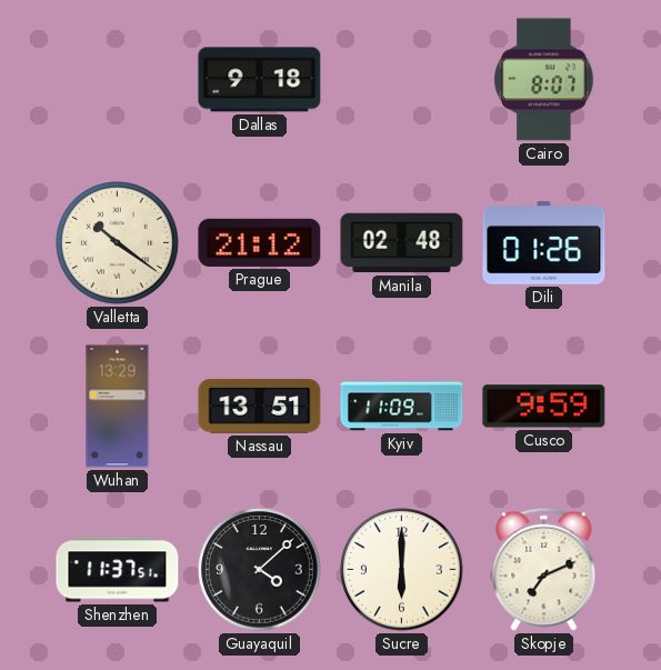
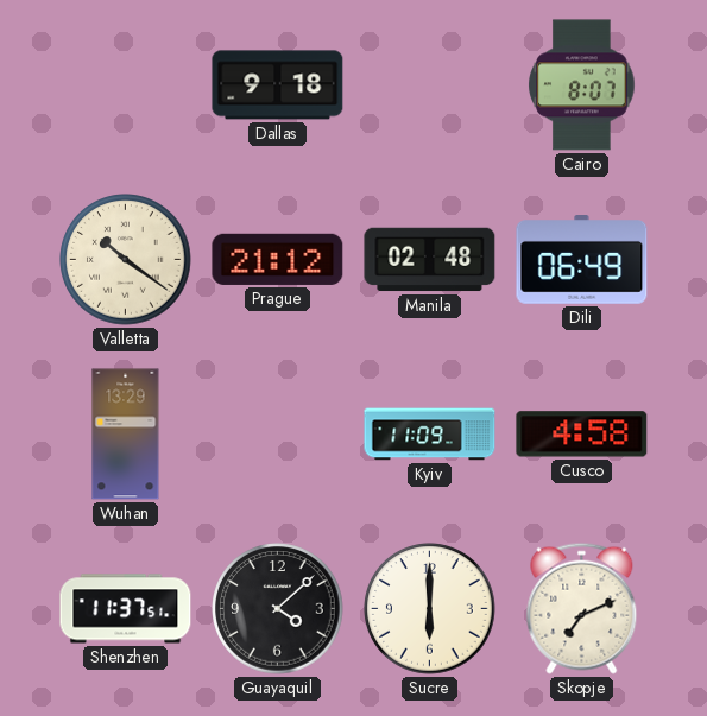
Dili: 01:26 -> 06:49
Nassau: 13:51 -> none
Cusco: 9:59 -> 4:58
